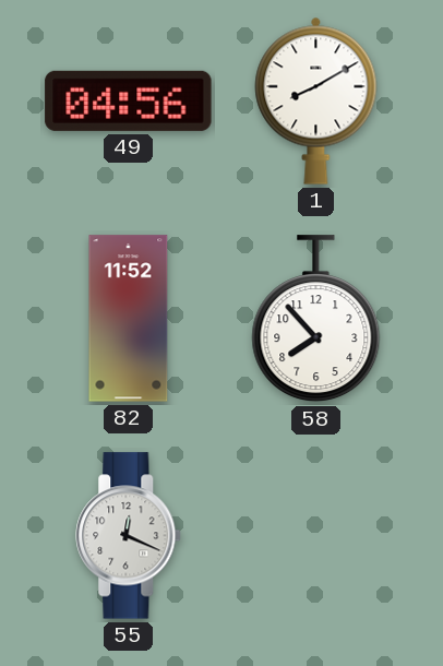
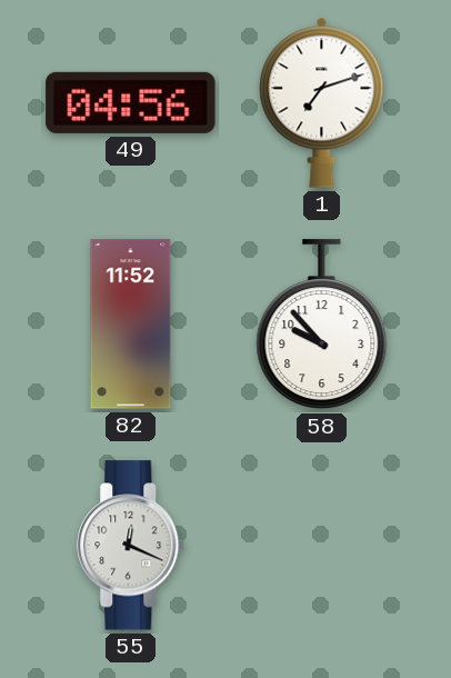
1: 8:10 -> 7:12
58: 7:53 -> 9:53
